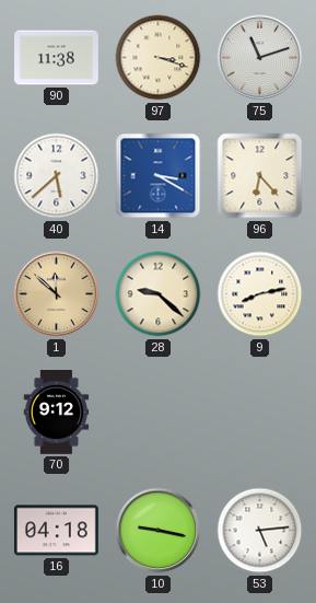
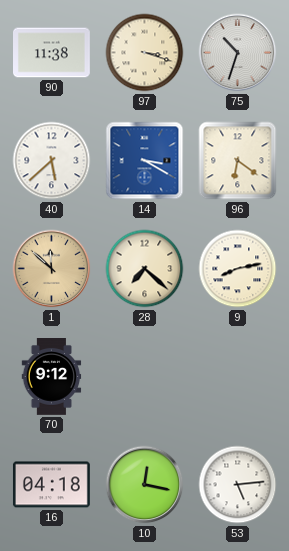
75: 11:12 -> 10:33
96: 6:23 -> 6:21
28: 9:22 -> 7:22
10: 9:17 -> 12:17
